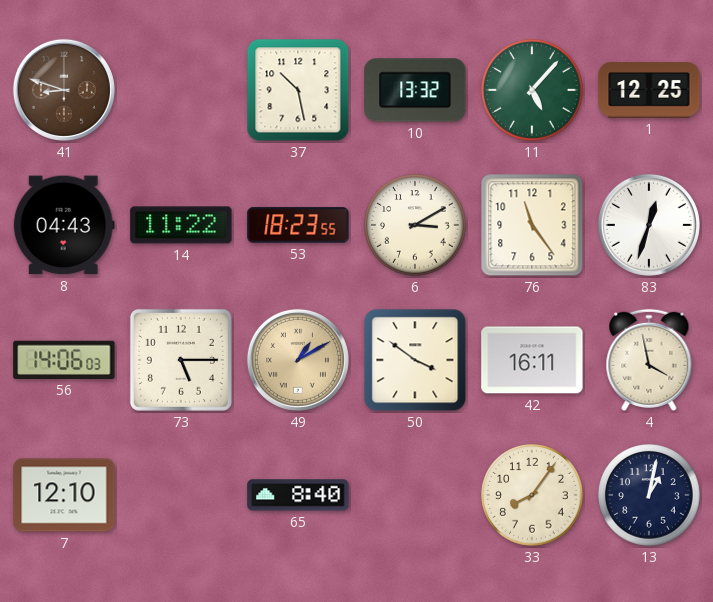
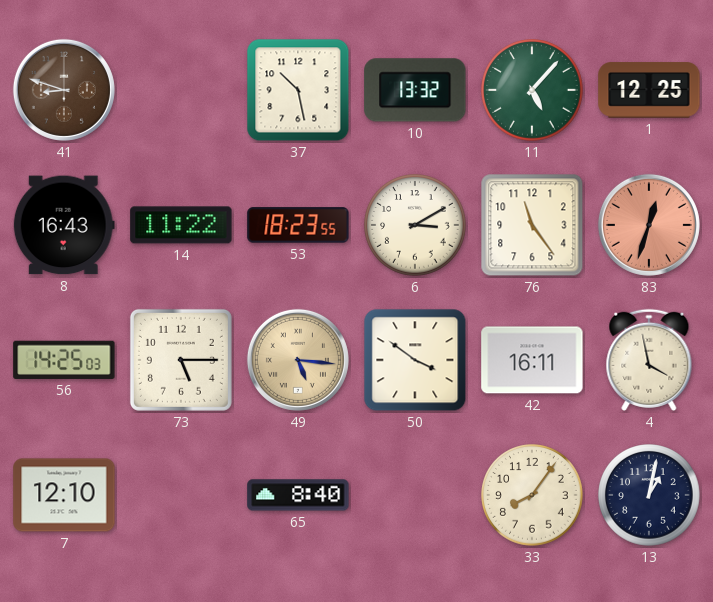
8: 04:43 -> 16:43
83 dial: white -> salmon
56: 14:06 -> 14:25
49: 1:10 -> 5:16
